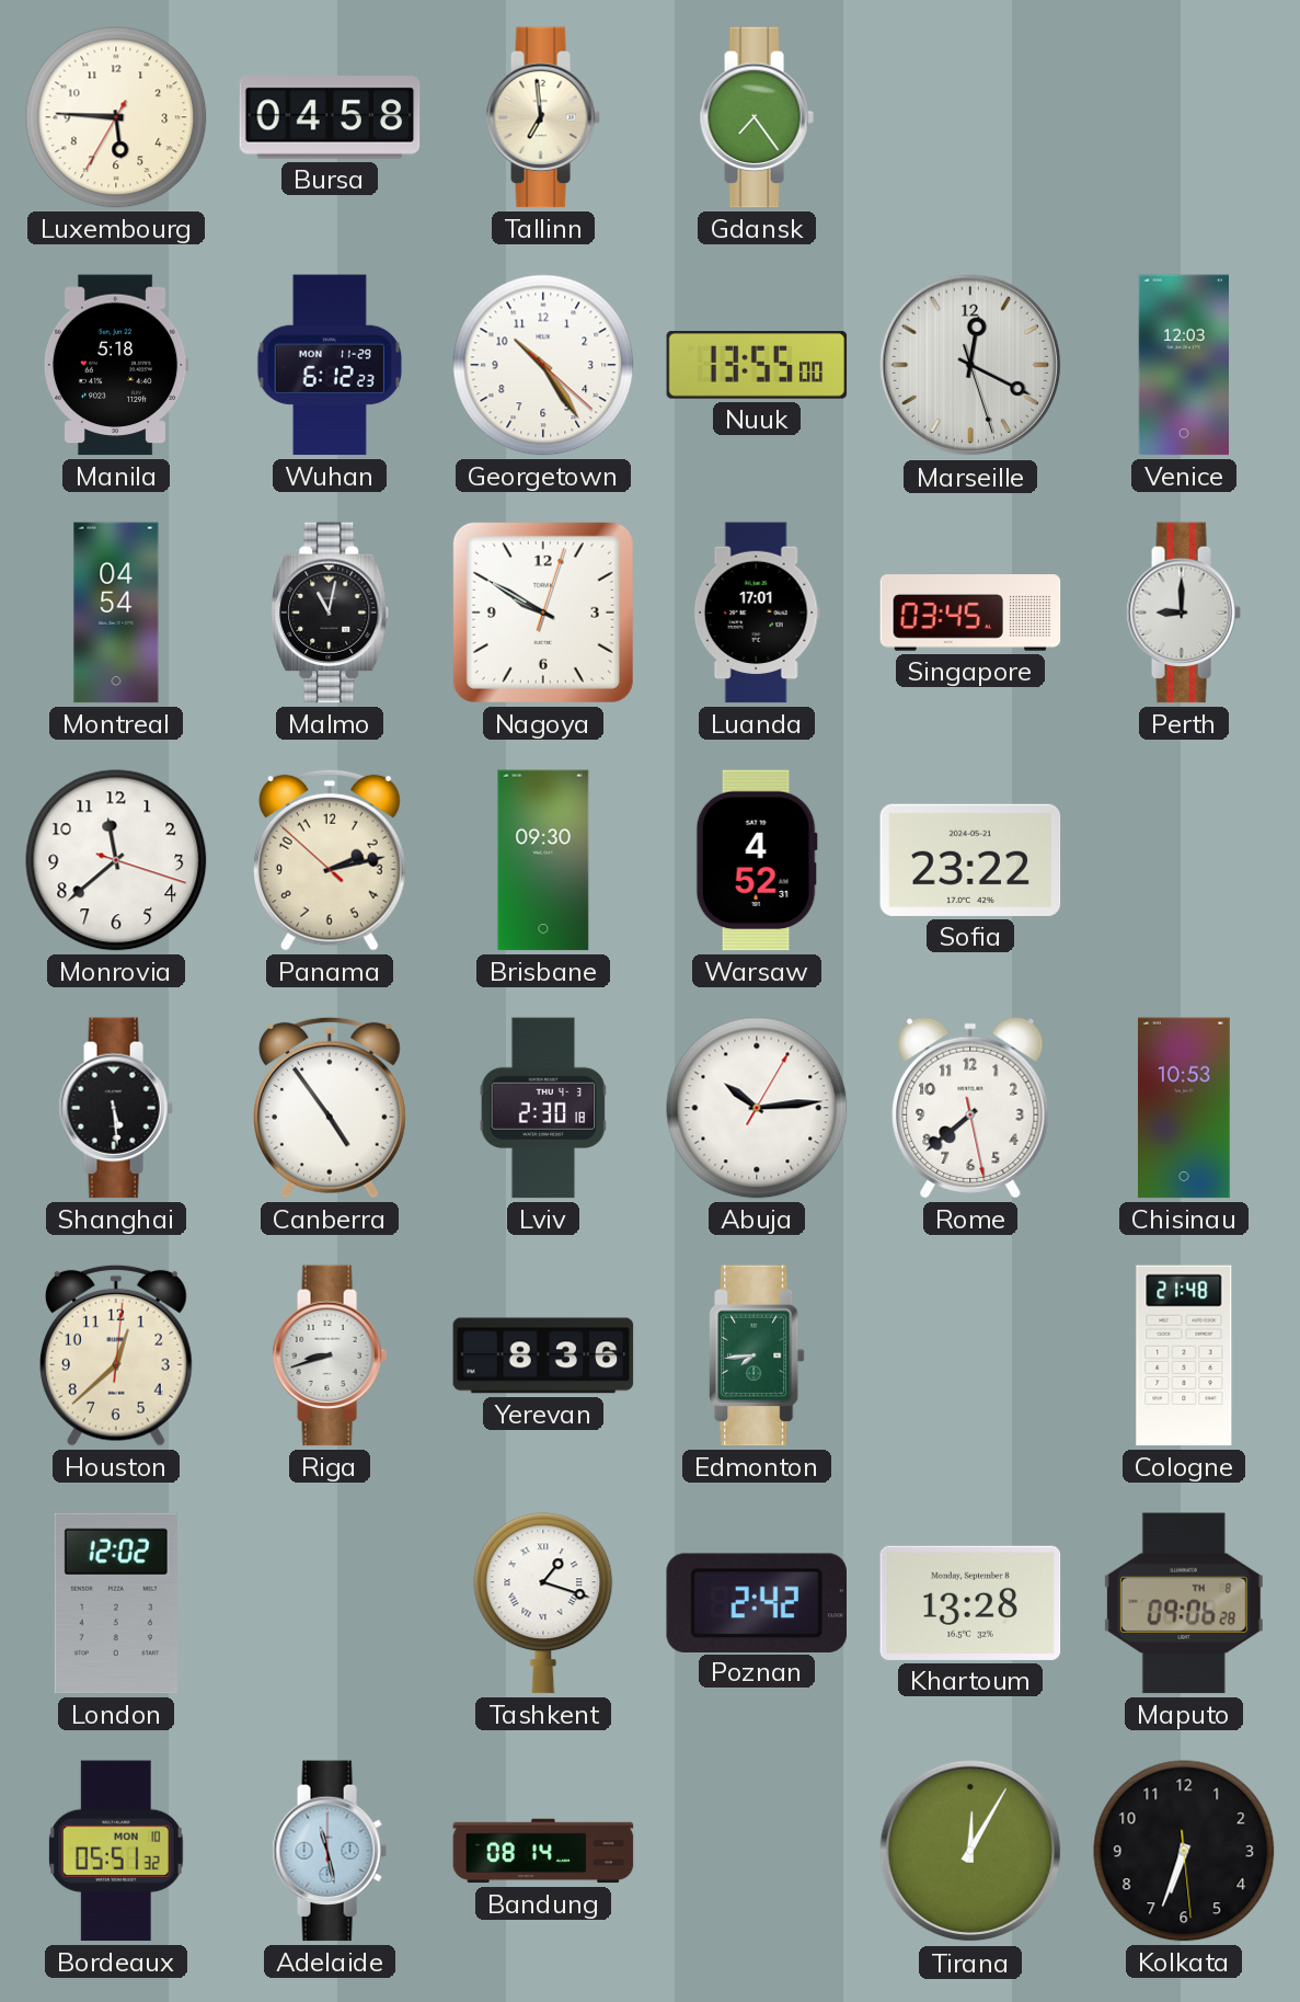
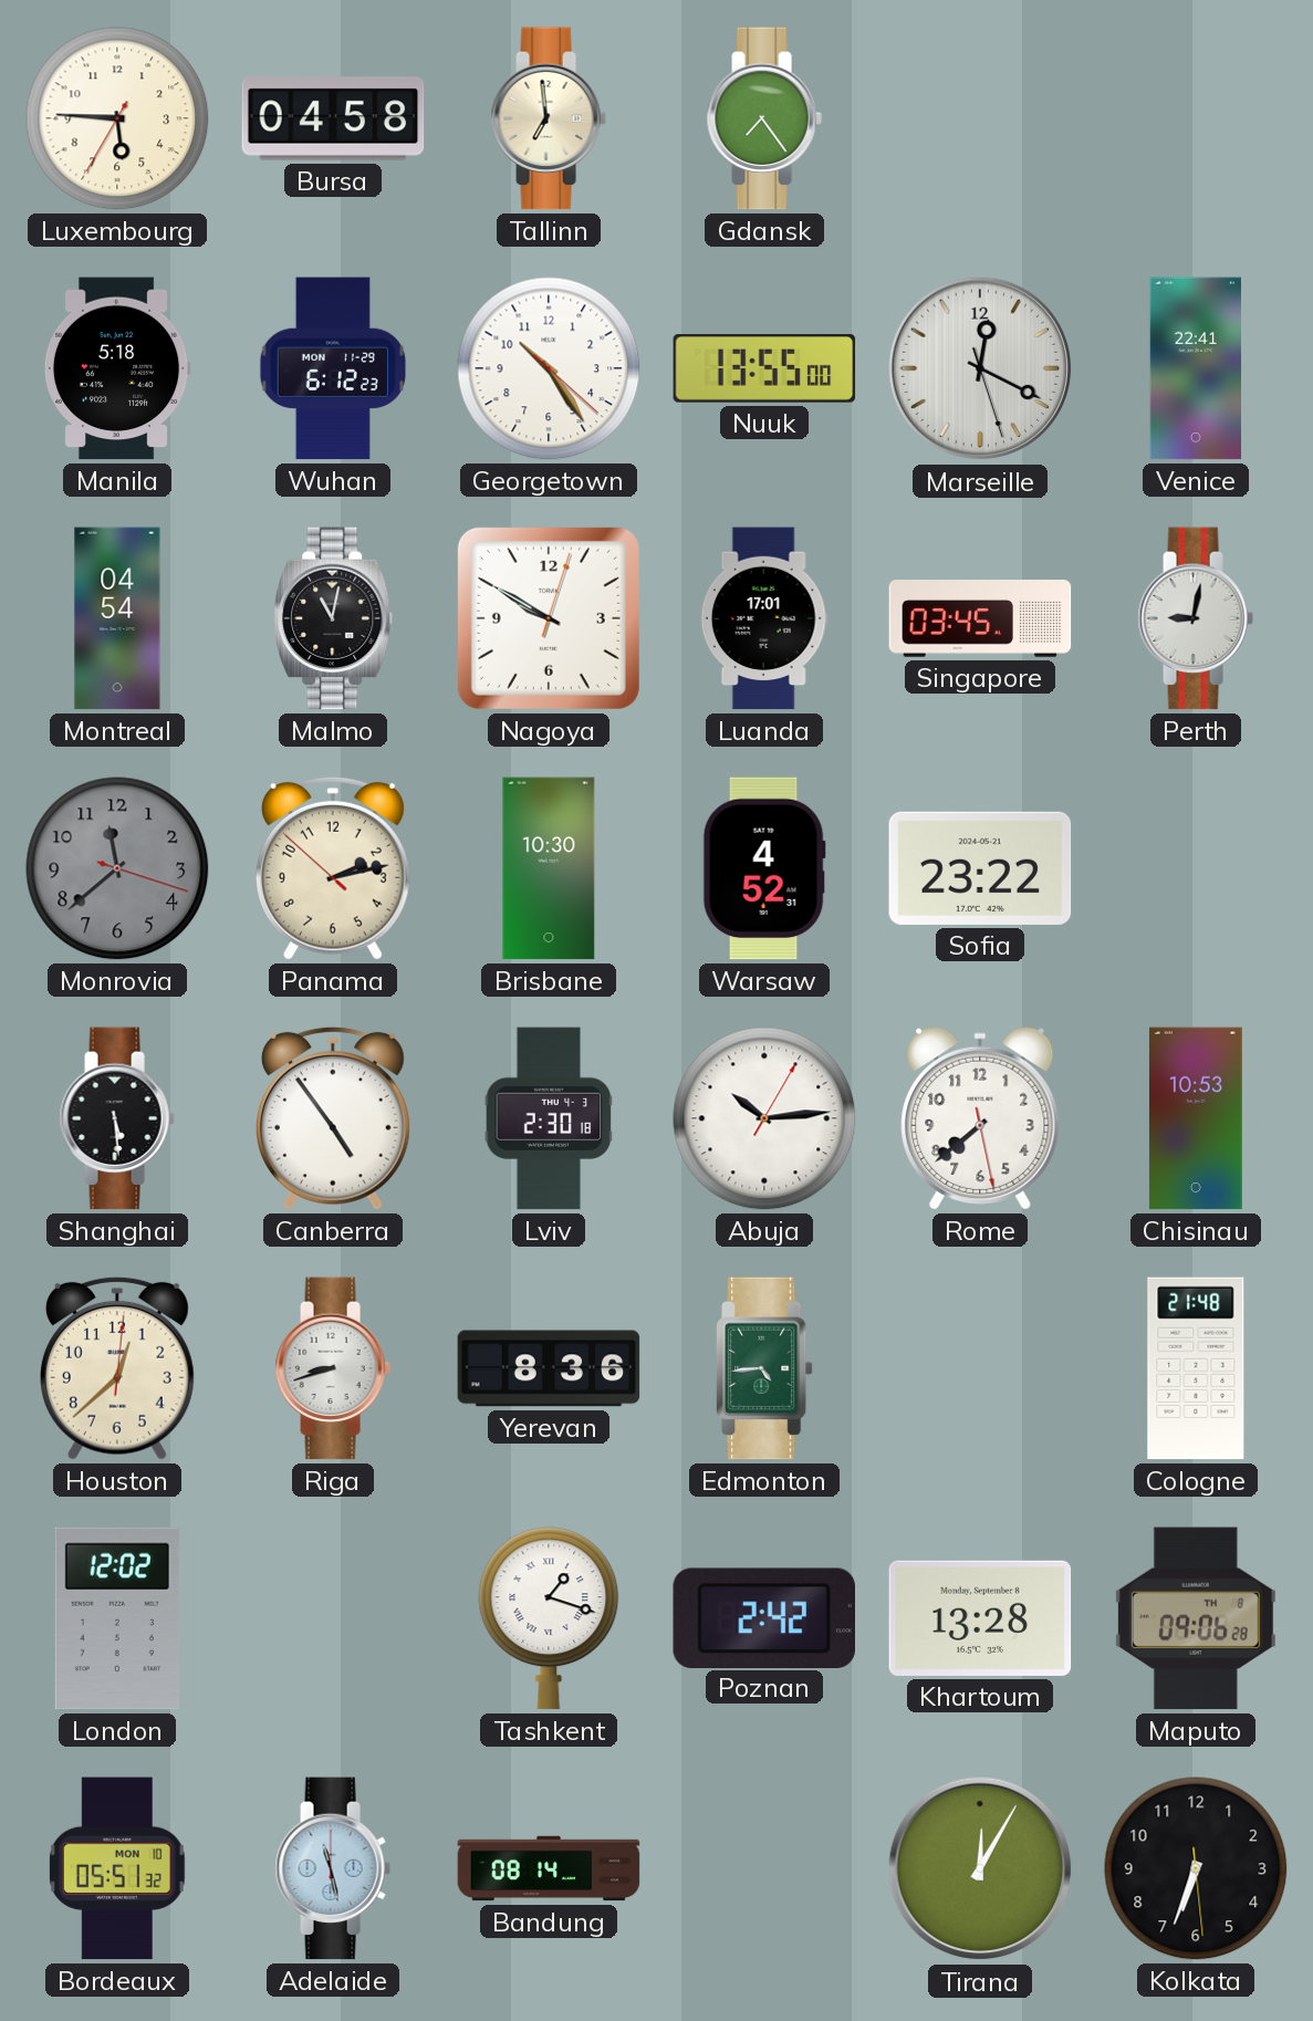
Venice: 12:03 -> 22:41
Perth: 9:00 -> 9:02
Monrovia dial: white -> grey
Brisbane: 09:30 -> 10:30
Edmonton: 7:44 -> 4:44
